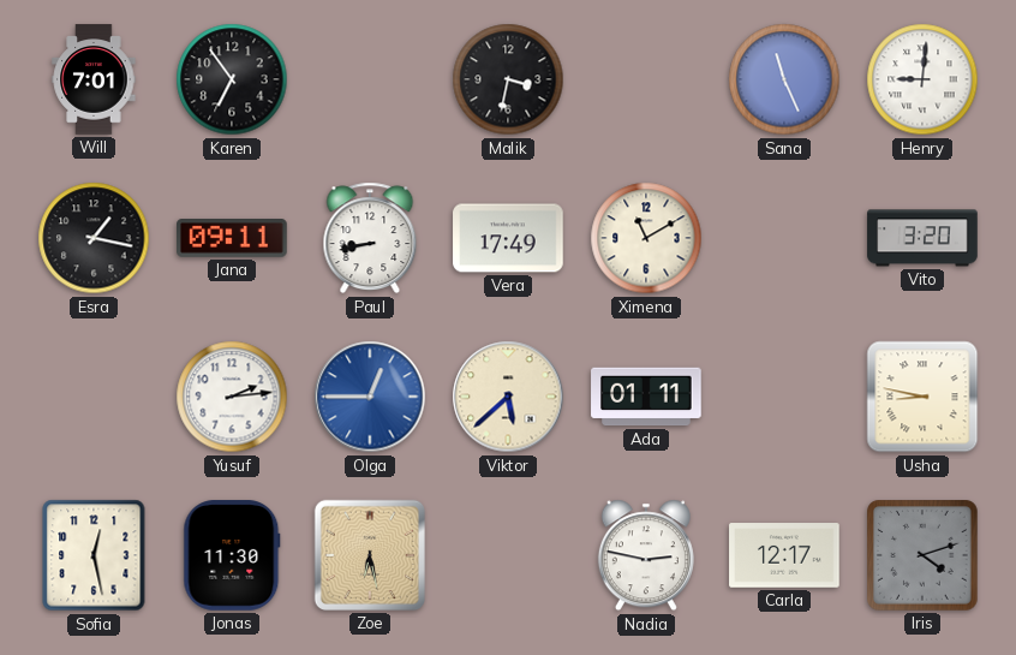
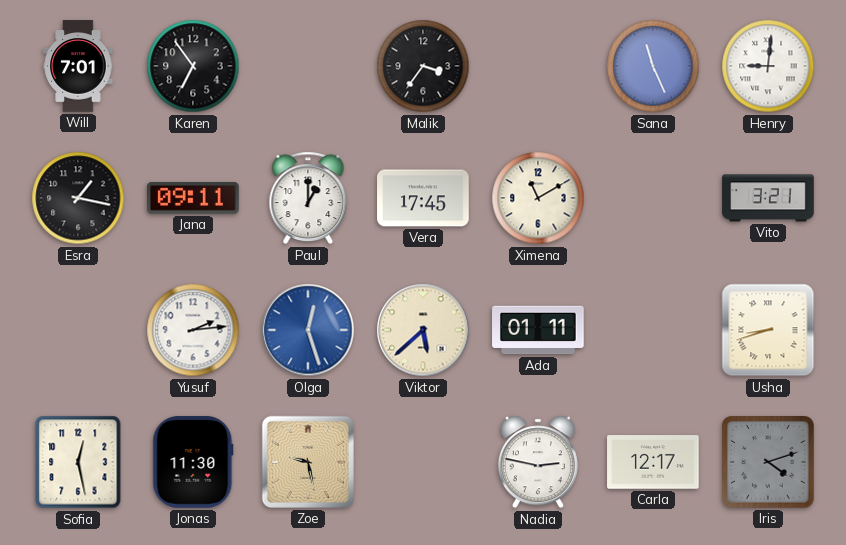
Malik: 3:32 -> 3:36
Paul: 8:43 -> 1:00
Vera: 17:49 -> 17:45
Vito: 3:20 -> 3:21
Olga: 12:45 -> 12:27
Usha: 8:47 -> 8:42
Zoe: 6:28 -> 9:28
